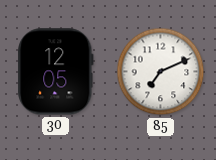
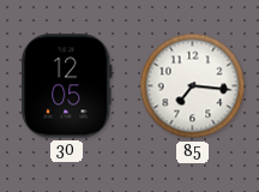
85: 7:11 -> 7:16
